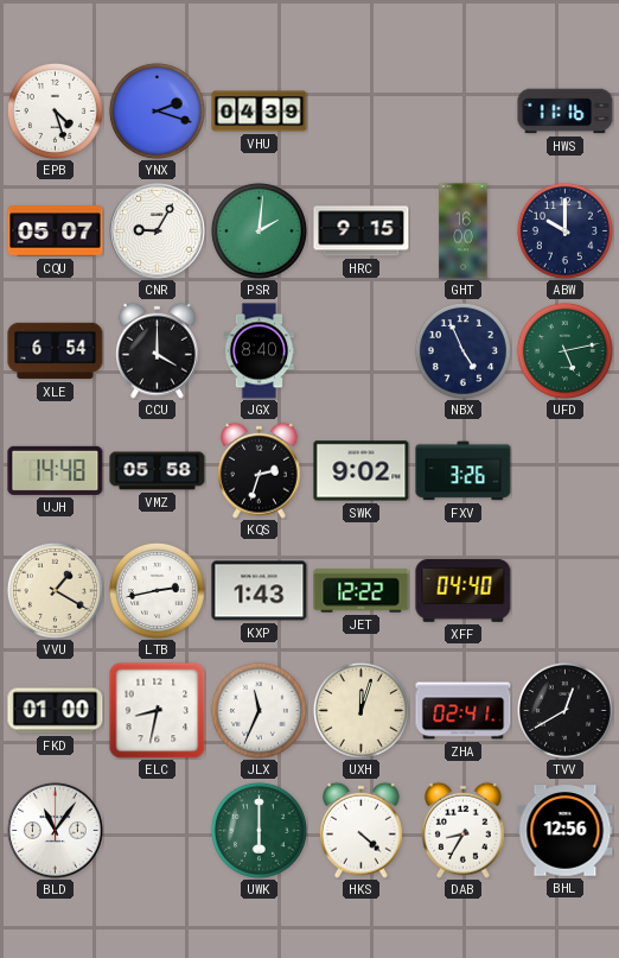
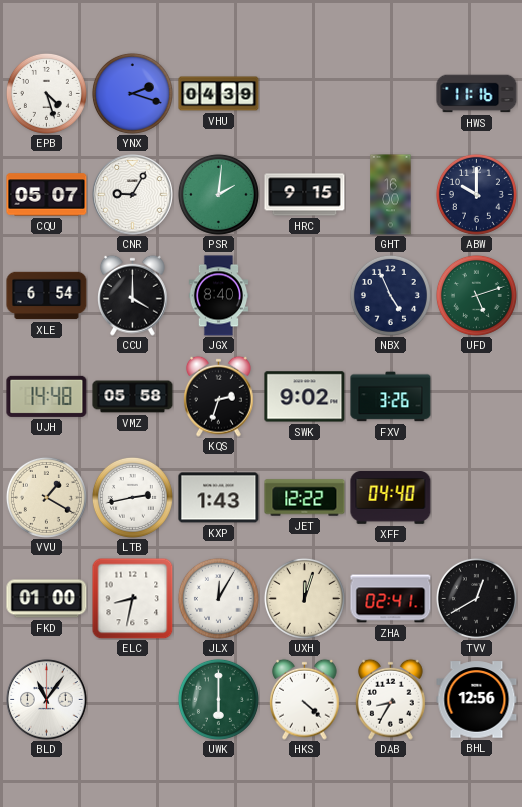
UFD: 5:13 -> 5:12
JLX: 11:34 -> 12:05
